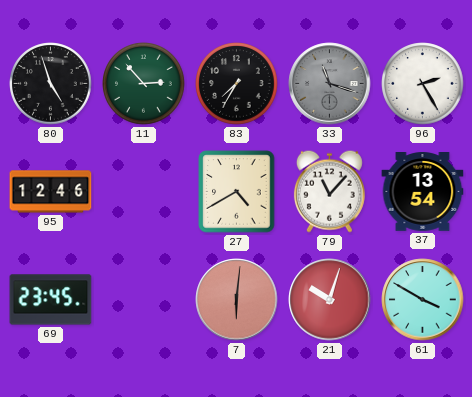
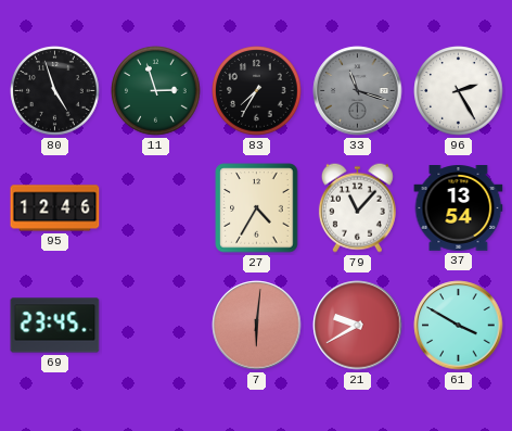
11: 2:53 -> 2:57
27: 4:40 -> 4:35
21: 10:03 -> 9:40
